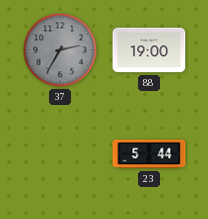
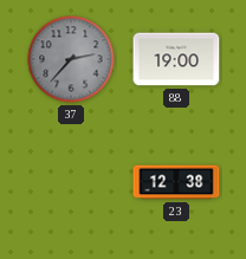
37: 2:35 -> 2:37
23: 5:44 -> 12:38
